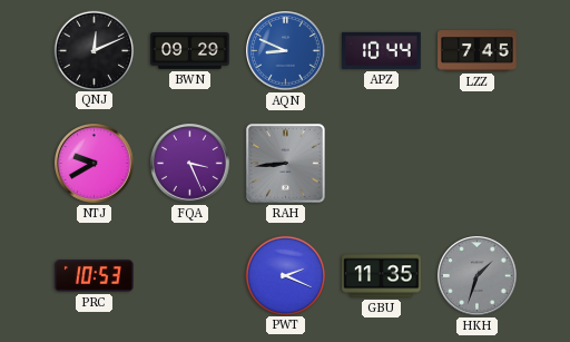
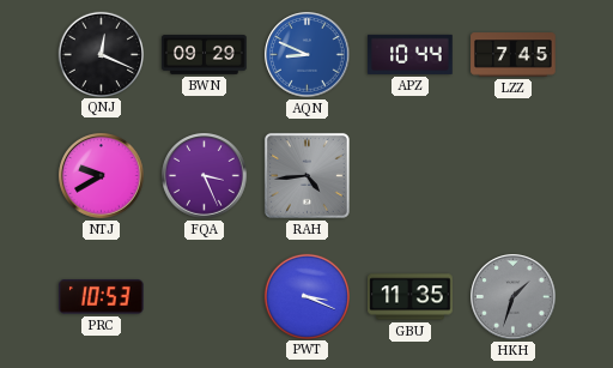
QNJ: 12:11 -> 12:19
RAH: 8:44 -> 4:44
PWT: 2:19 -> 3:19
